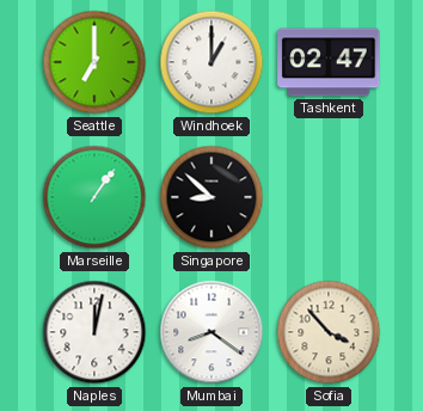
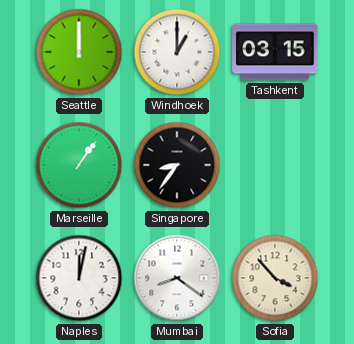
Seattle: 7:00 -> 12:00
Tashkent: 02:47 -> 03:15
Singapore: 8:52 -> 8:36
